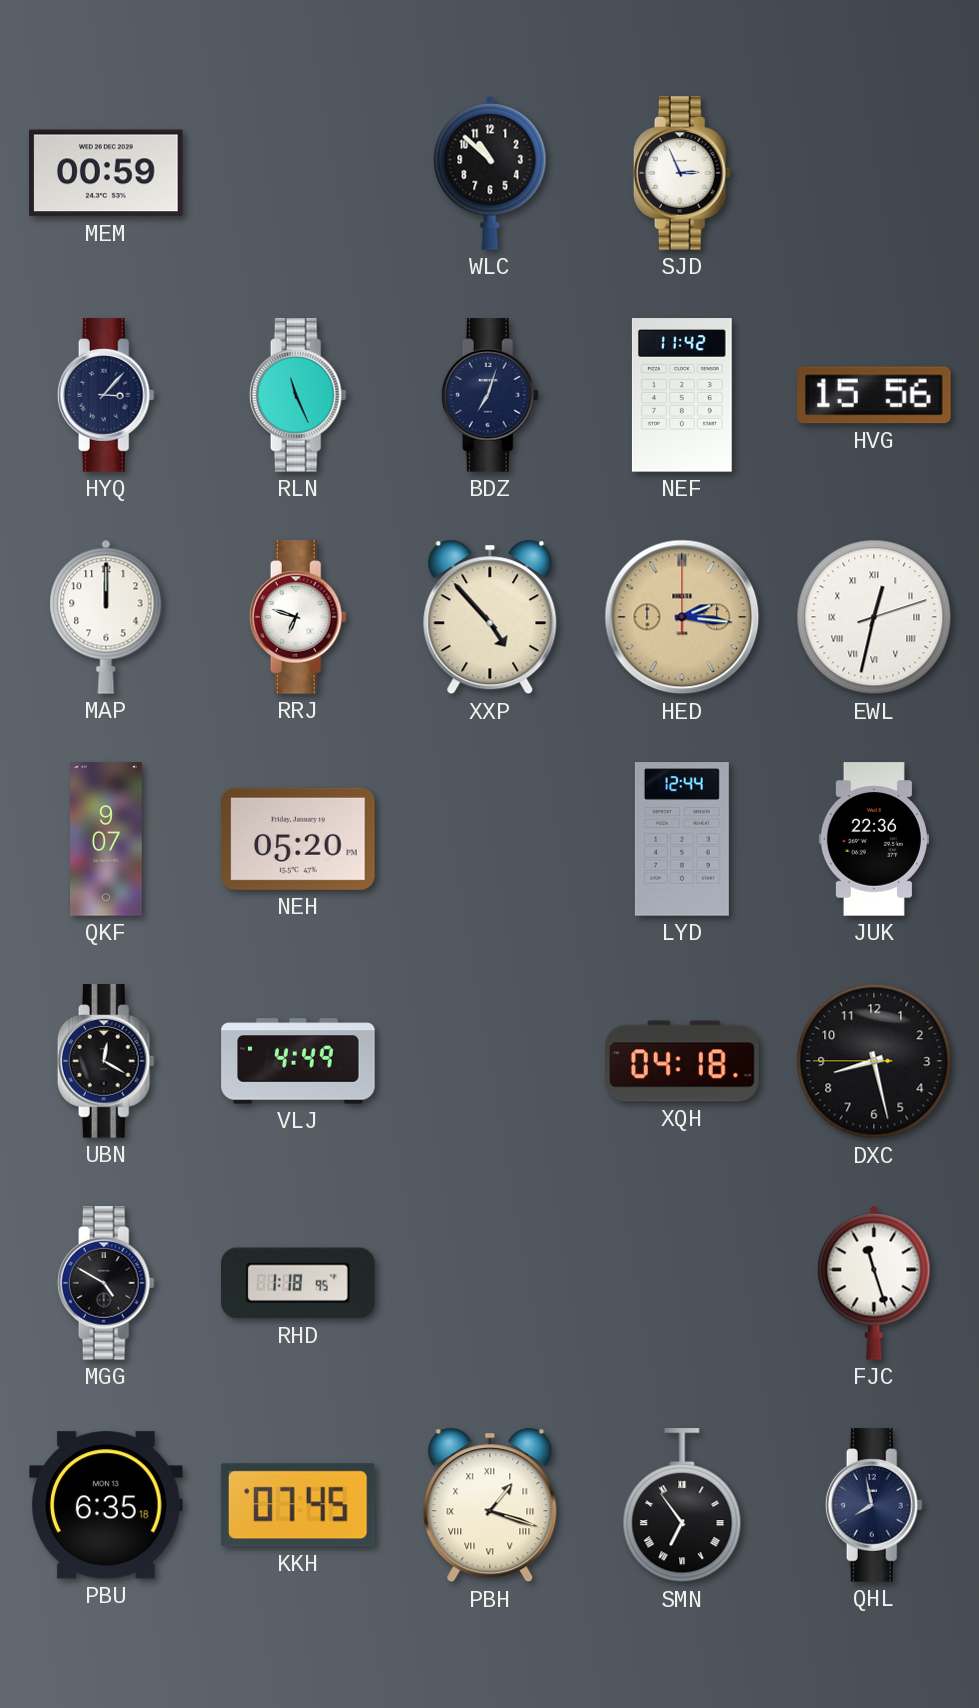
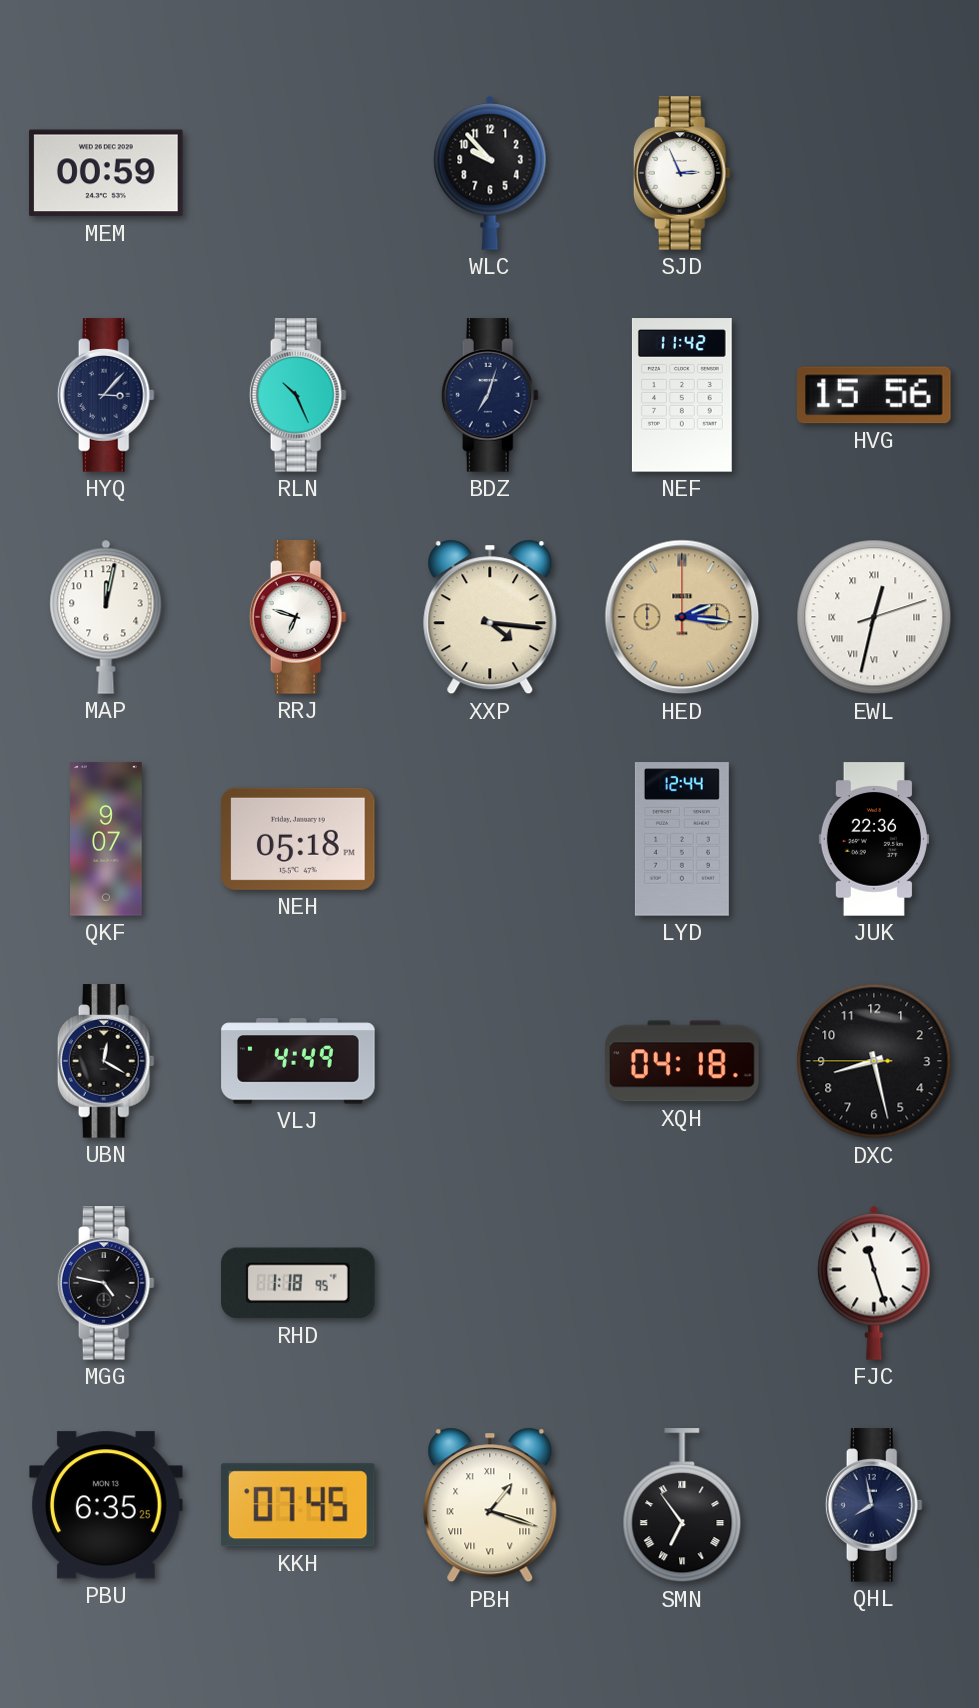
WLC: 10:52 -> 9:53
RLN: 11:26 -> 10:26
MAP: 12:00 -> 12:02
XXP: 4:53 -> 4:16
NEH: 05:20 -> 05:18
MGG: 4:50 -> 4:47
PBU: 6:35:18 -> 6:35:25
